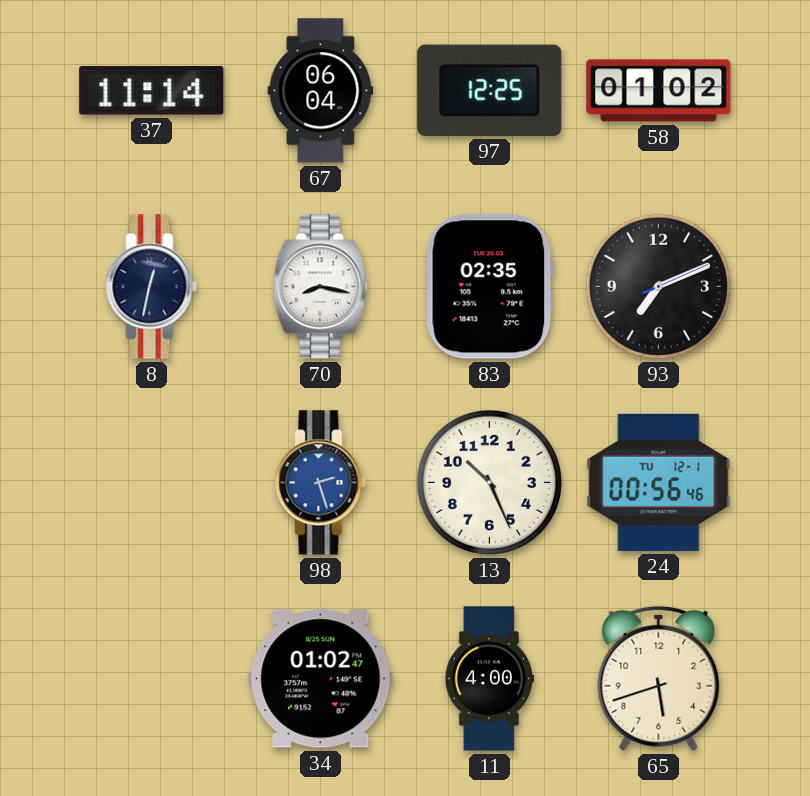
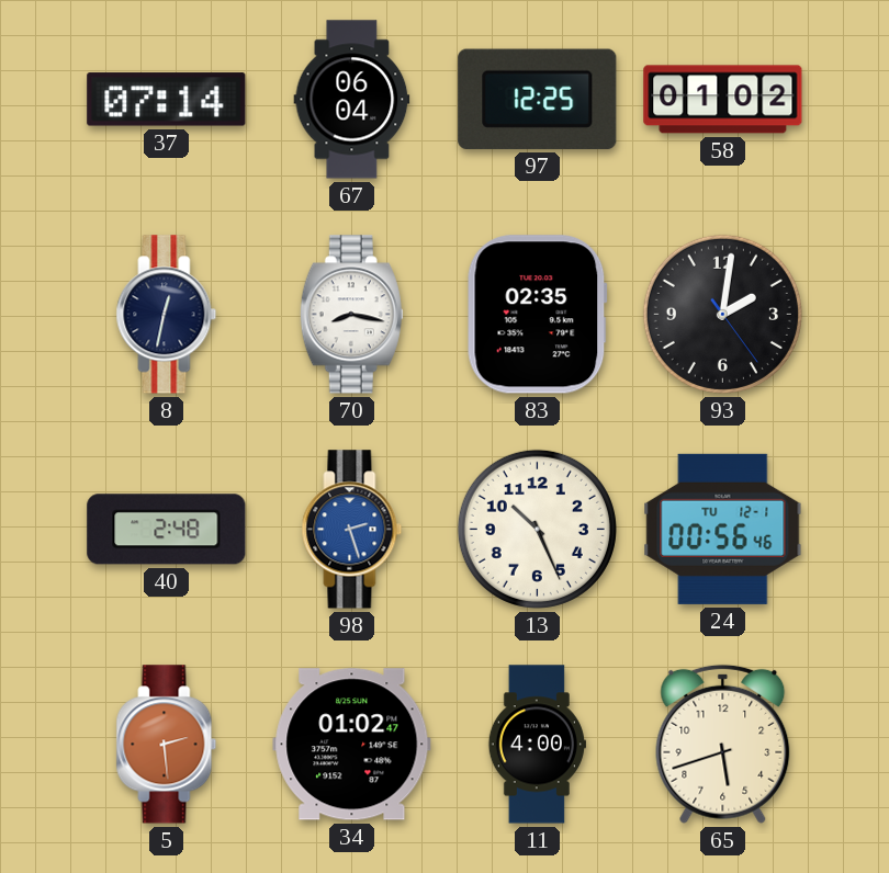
37: 11:14 -> 07:14
93: 7:11 -> 2:01
40: none -> 2:48
5: none -> 2:29
